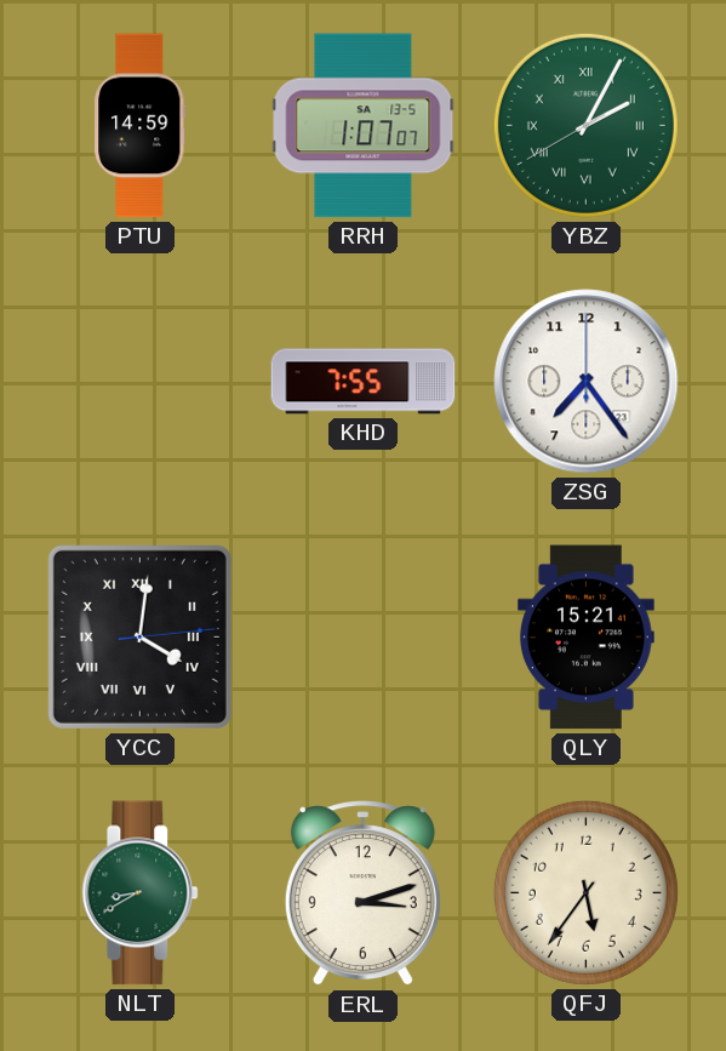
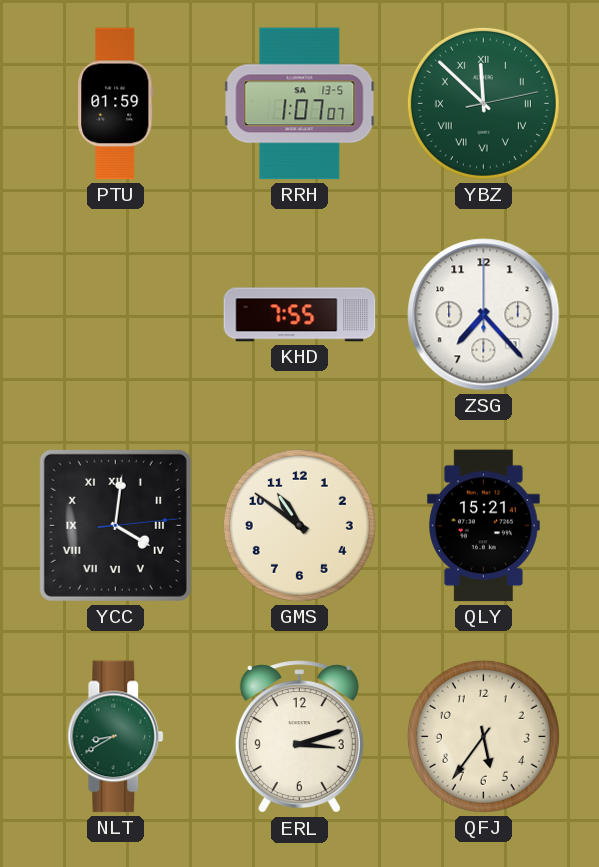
PTU: 14:59 -> 01:59
YBZ: 2:04 -> 11:52
ZSG: 7:24 -> 7:23
GMS: none -> 10:51
